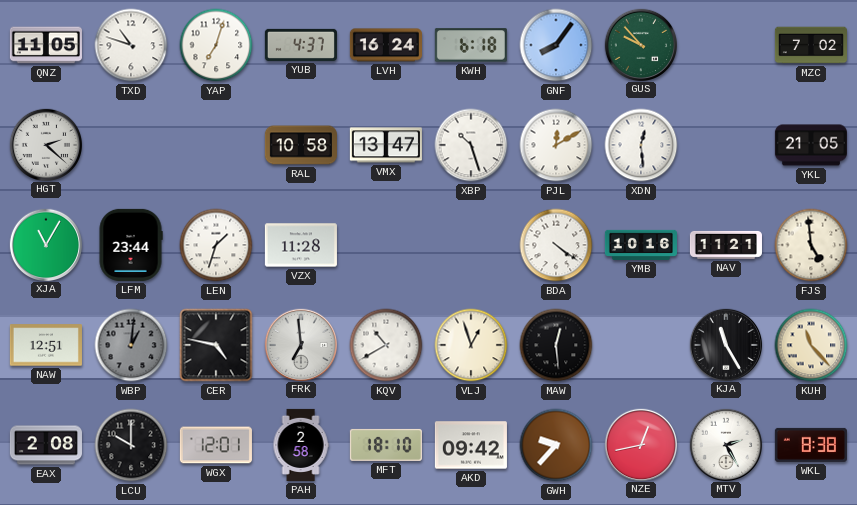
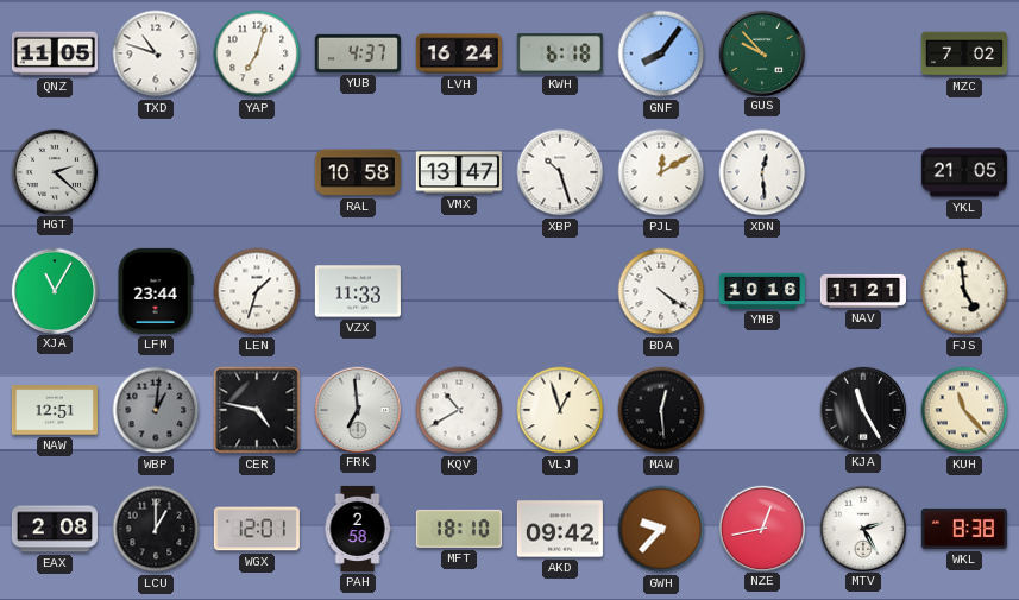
VZX: 11:28 -> 11:33
LCU: 10:00 -> 1:00
